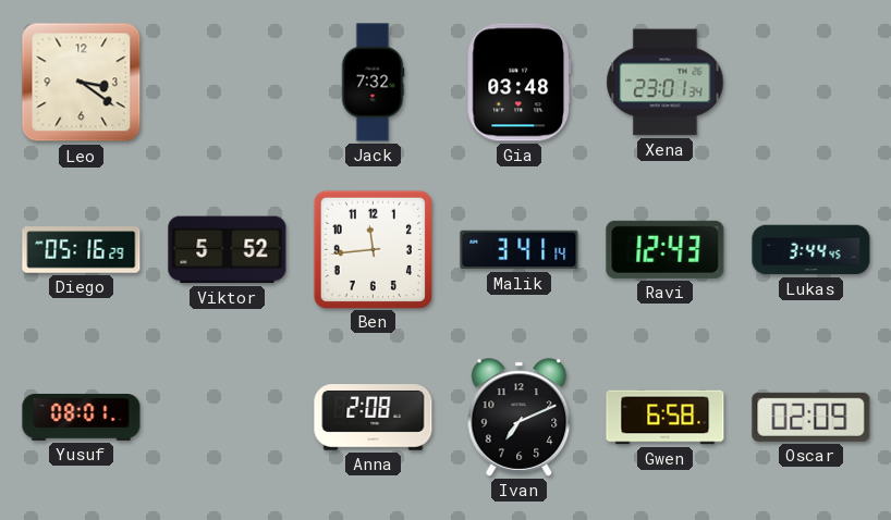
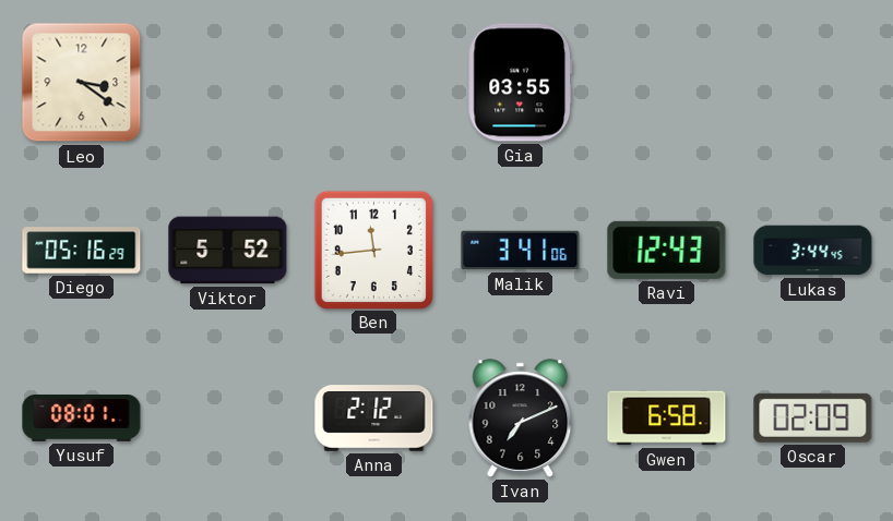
Jack: 7:32 -> none
Gia: 03:48 -> 03:55
Xena: 23:01 -> none
Malik: 3:41:14 -> 3:41:06
Anna: 2:08 -> 2:12
